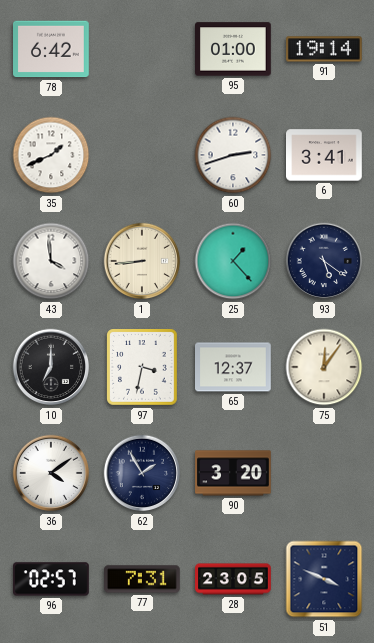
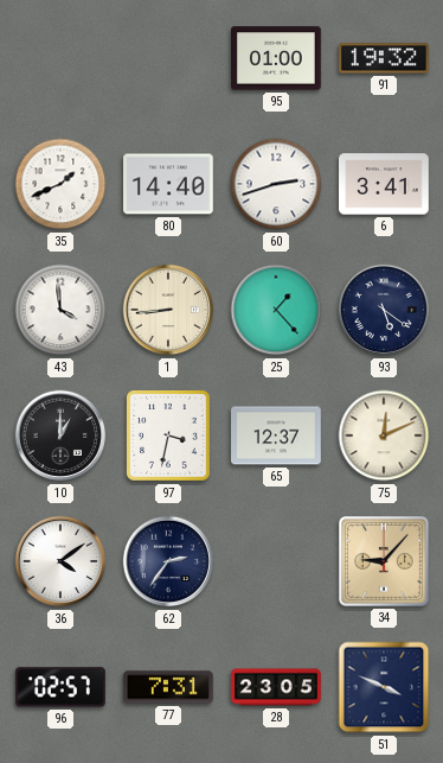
78: 6:42 -> none
91: 19:14 -> 19:32
80: none -> 14:40
10: 7:00 -> 1:00
75: 12:06 -> 12:11
62: 1:55 -> 2:36
90: 3:20 -> none
34: none -> 9:07
